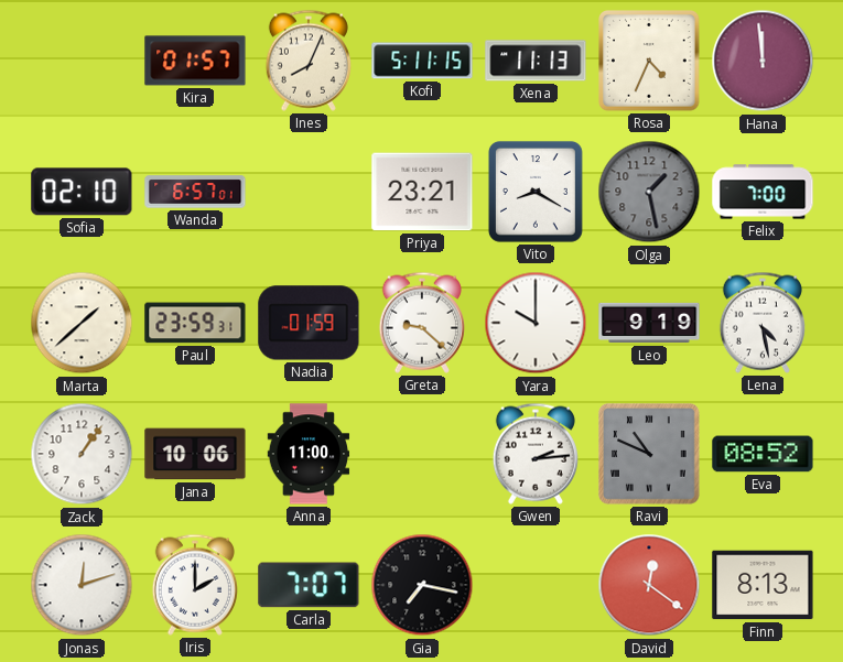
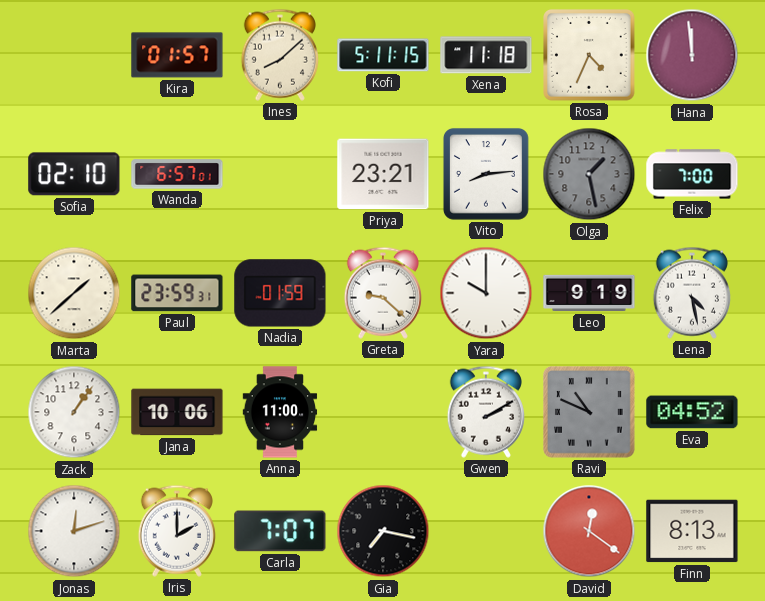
Ines: 8:04 -> 8:08
Xena: 11:13 -> 11:18
Vito: 8:20 -> 8:14
Gwen: 2:14 -> 2:10
Eva: 08:52 -> 04:52
